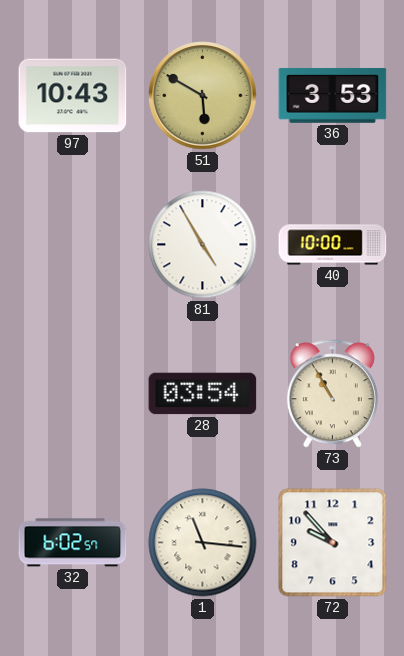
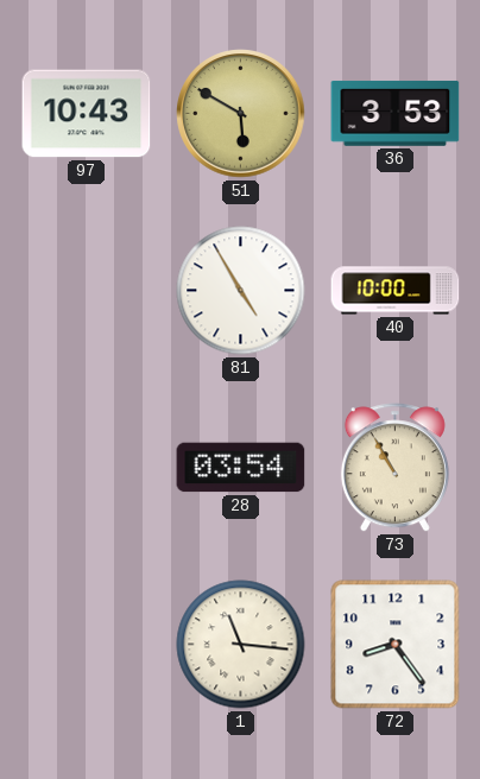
32: 6:02 -> none
72: 9:53 -> 8:24
